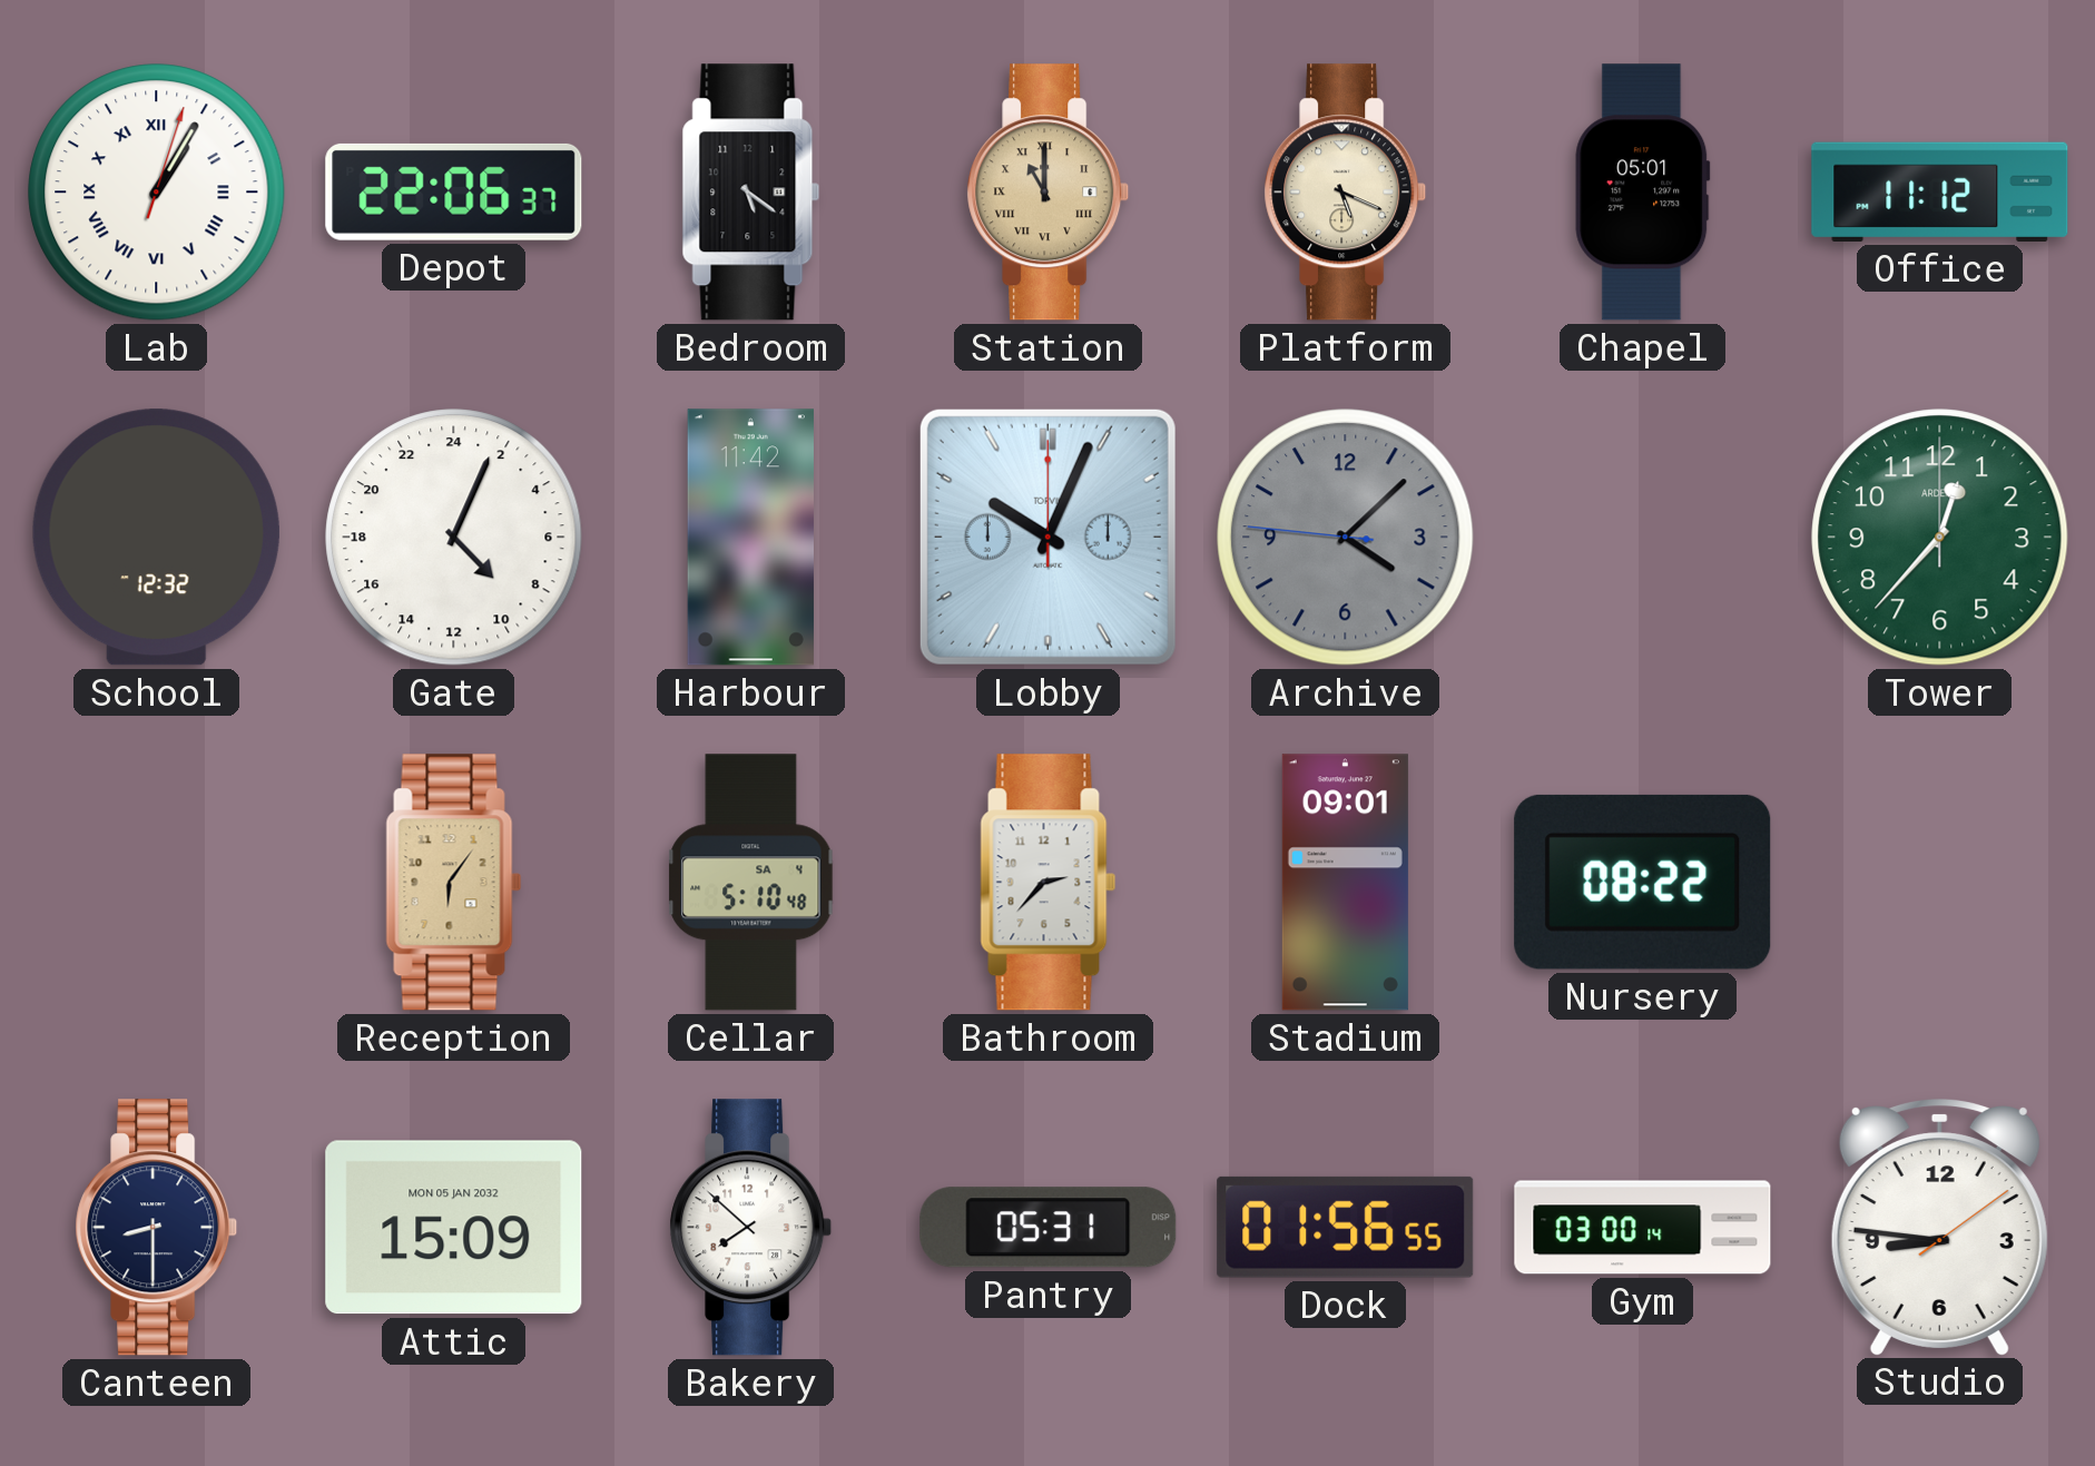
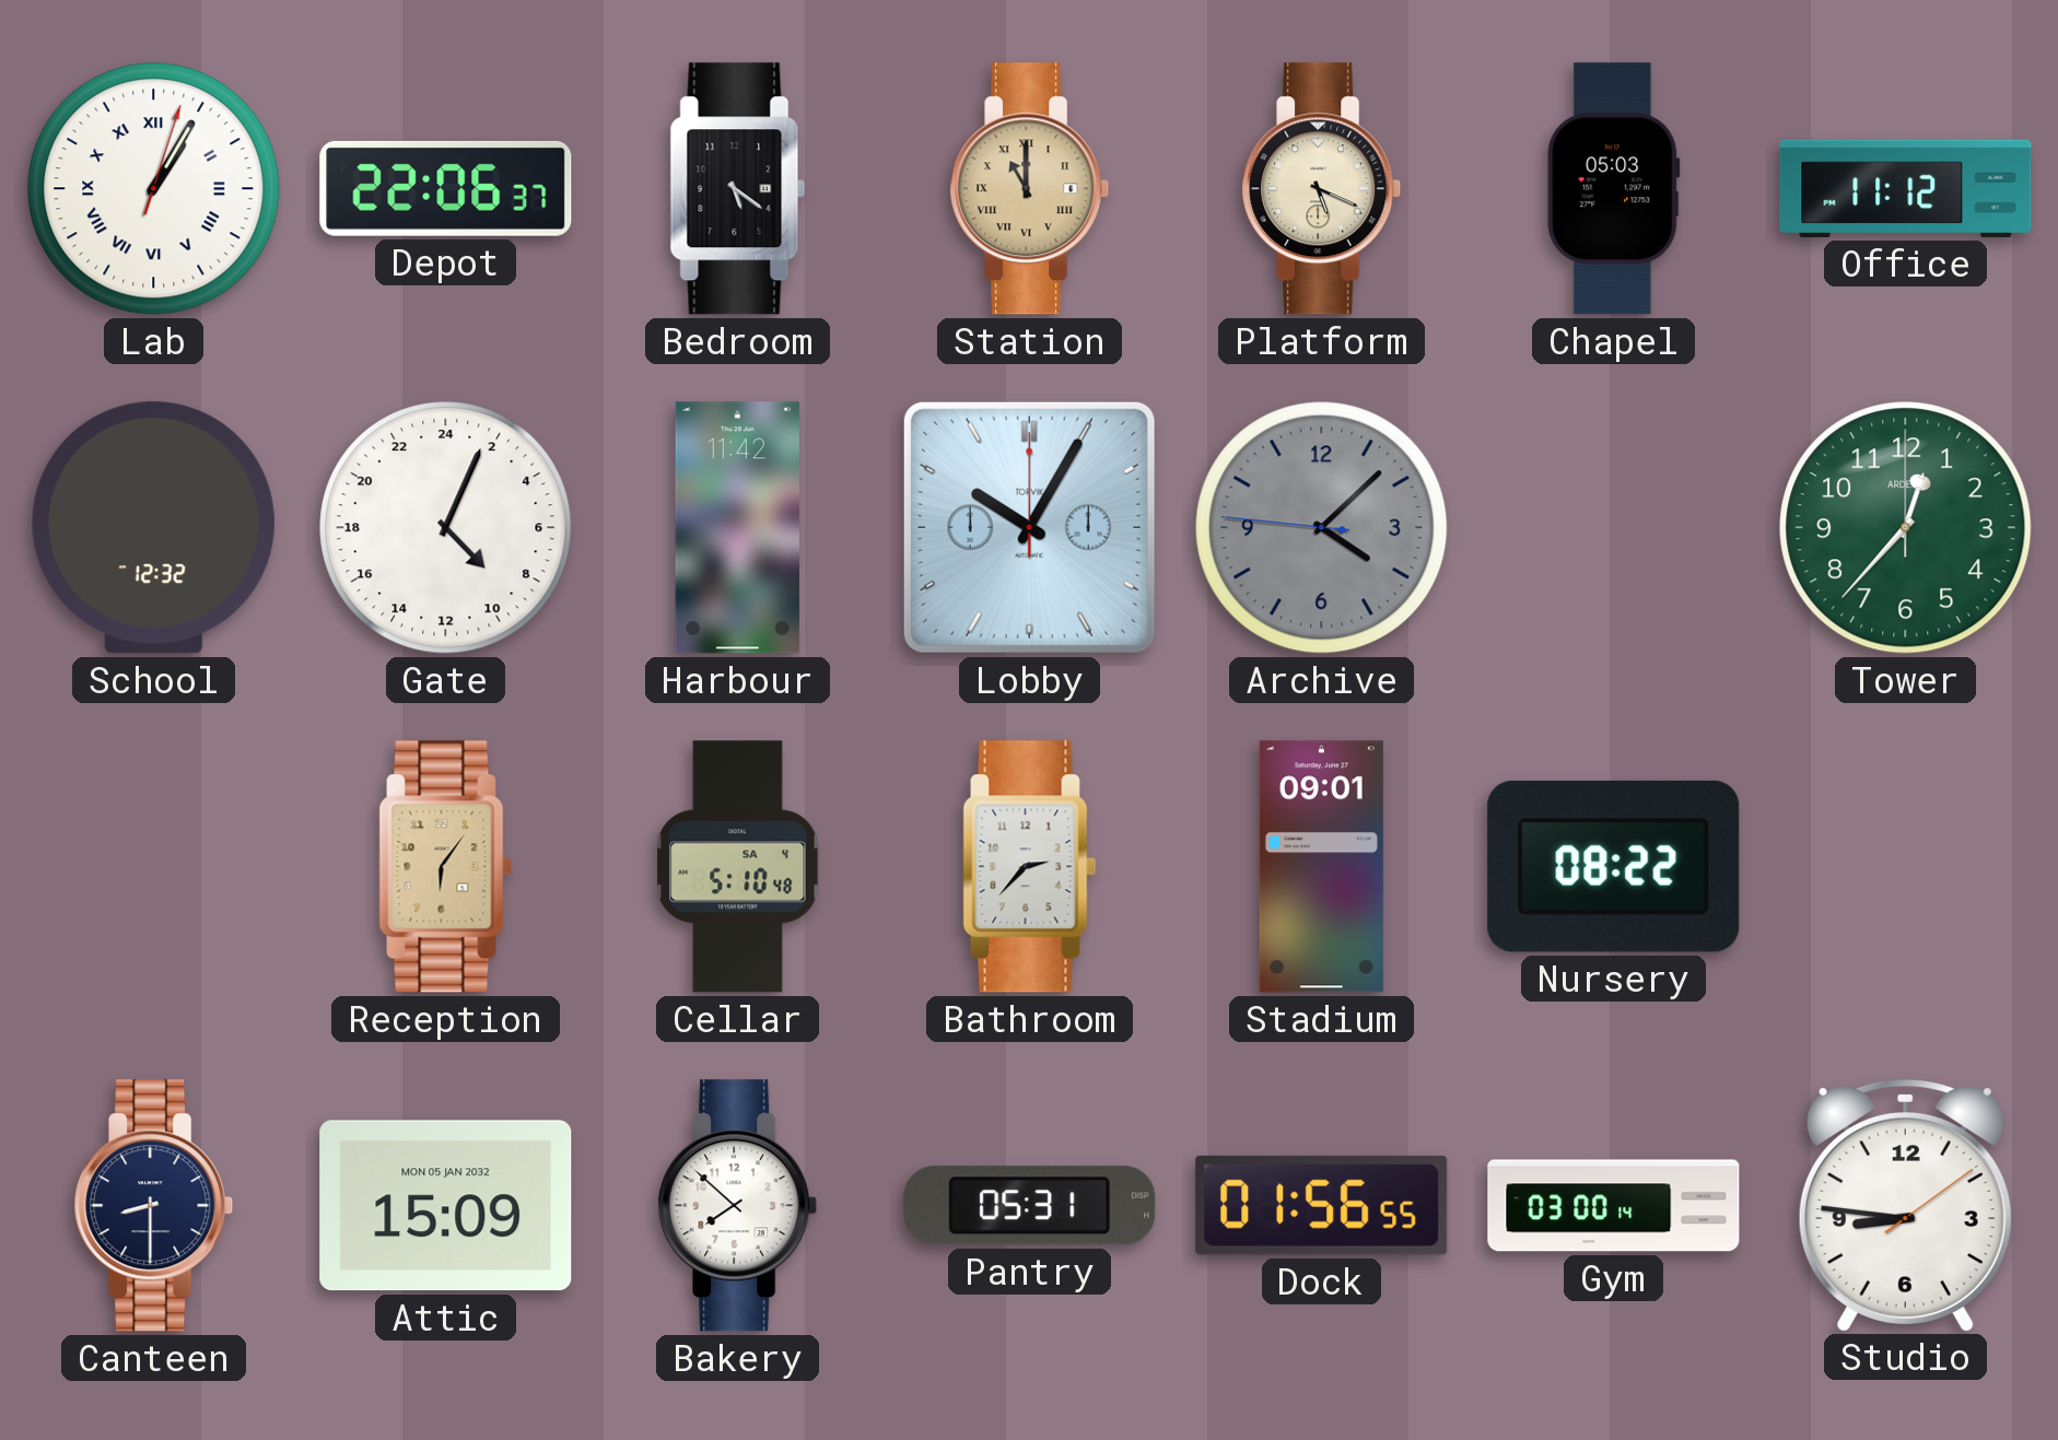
Chapel: 05:01 -> 05:03
Lobby: 10:04 -> 10:05
